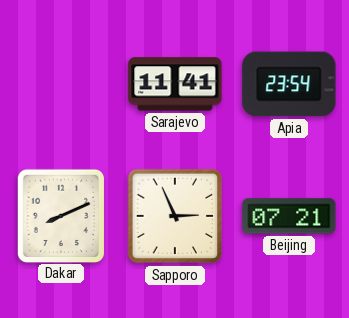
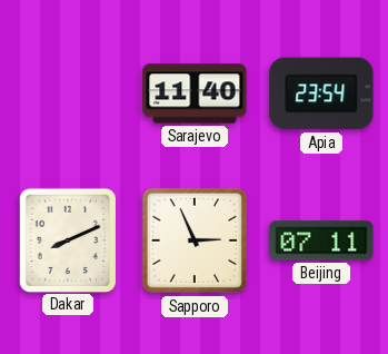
Sarajevo: 11:41 -> 11:40
Beijing: 07:21 -> 07:11
